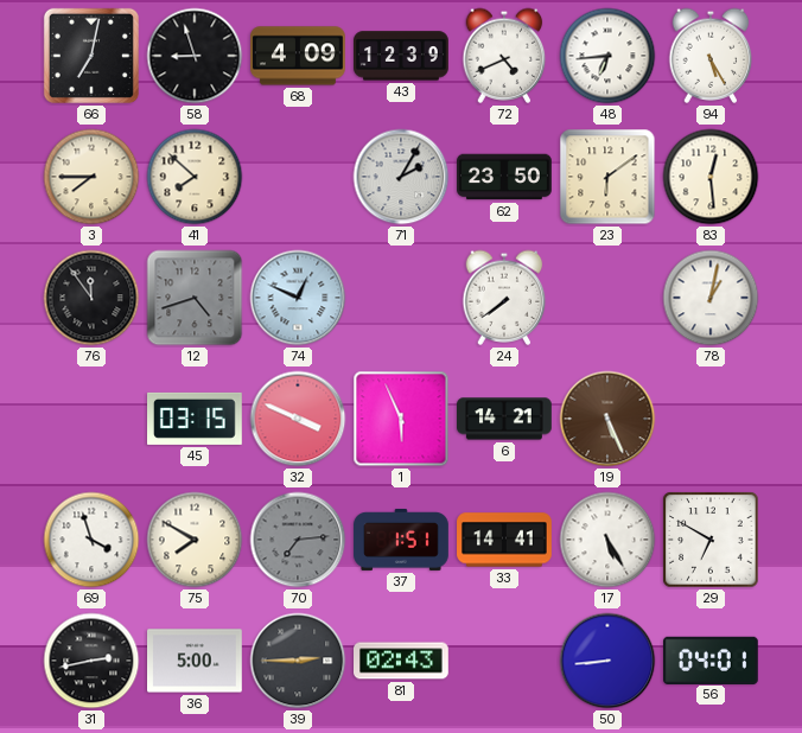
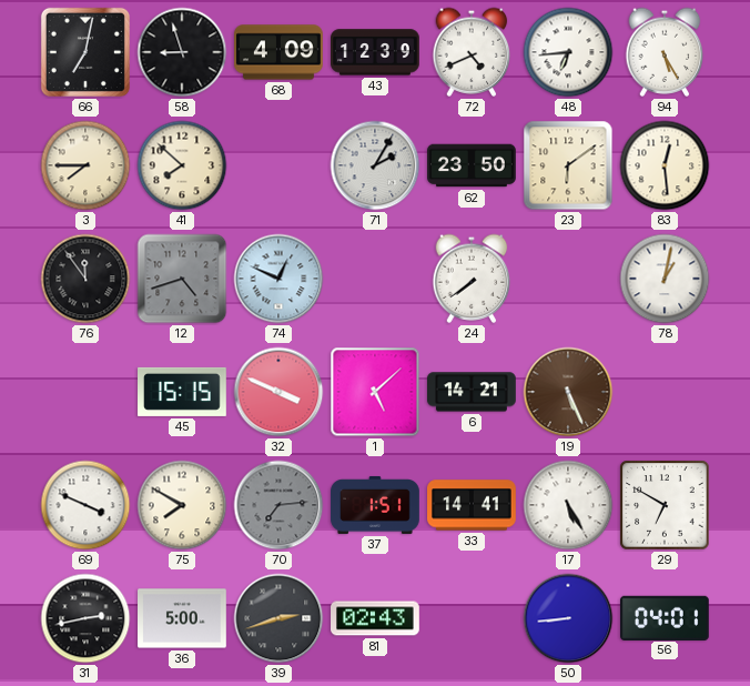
45: 03:15 -> 15:15
1: 5:56 -> 5:08
69: 3:57 -> 3:49
39: 2:45 -> 2:42
